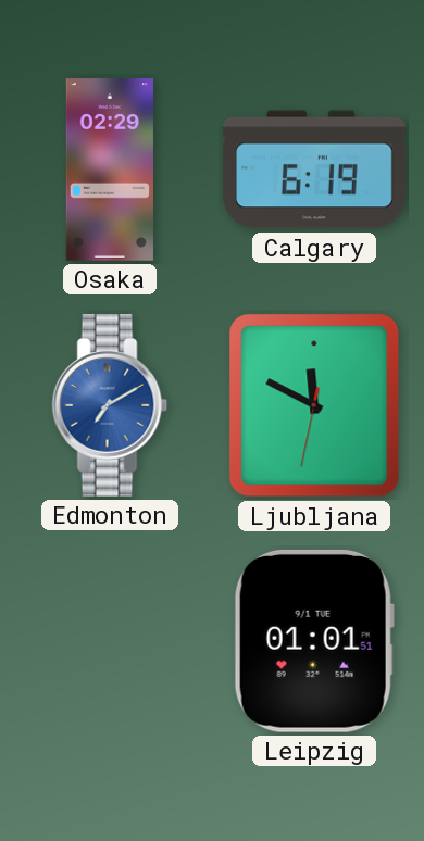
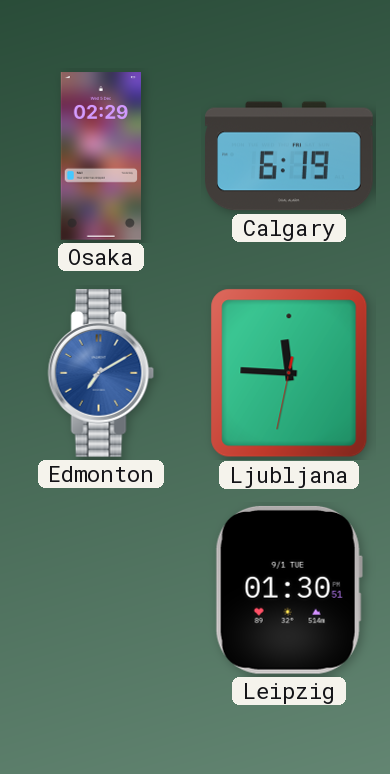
Ljubljana: 11:49 -> 11:45
Leipzig: 01:01 -> 01:30
